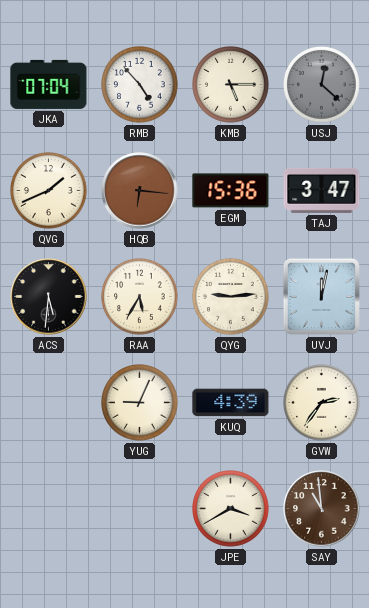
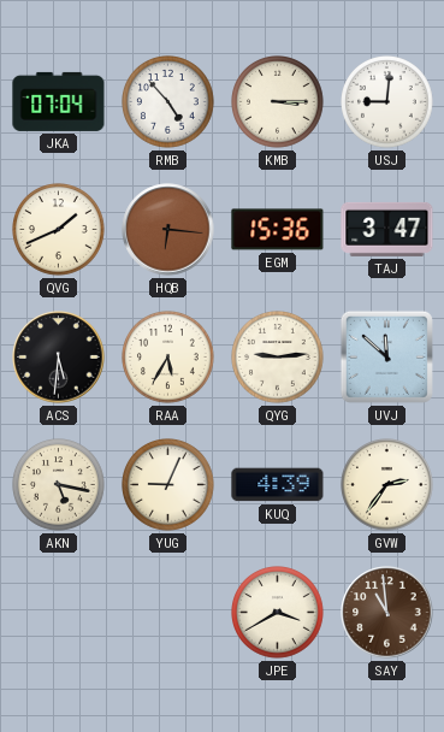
KMB: 5:15 -> 3:15
USJ: 12:22 -> 9:01
USJ dial: grey -> white
UVJ: 12:02 -> 11:52
AKN: none -> 5:17
